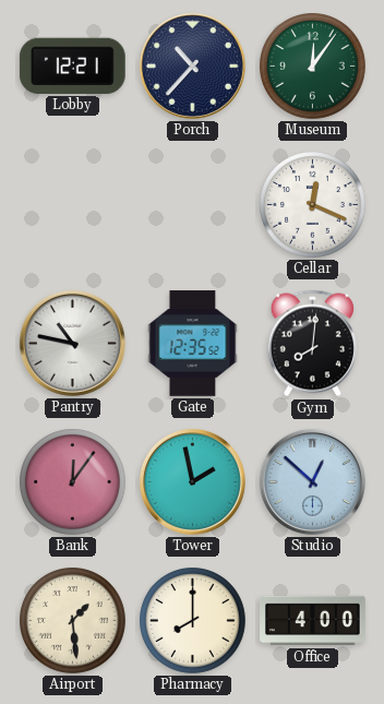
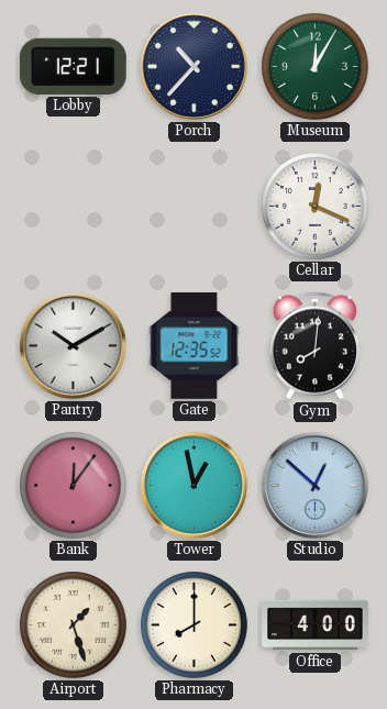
Museum: 12:06 -> 12:05
Pantry: 10:47 -> 10:10
Tower: 1:58 -> 12:58
Airport: 1:29 -> 1:27
